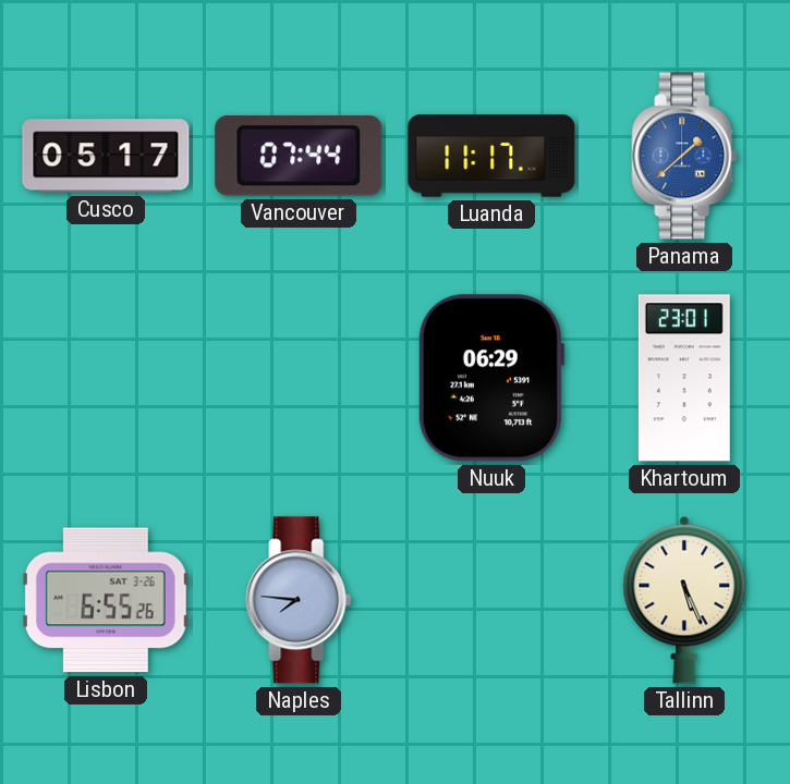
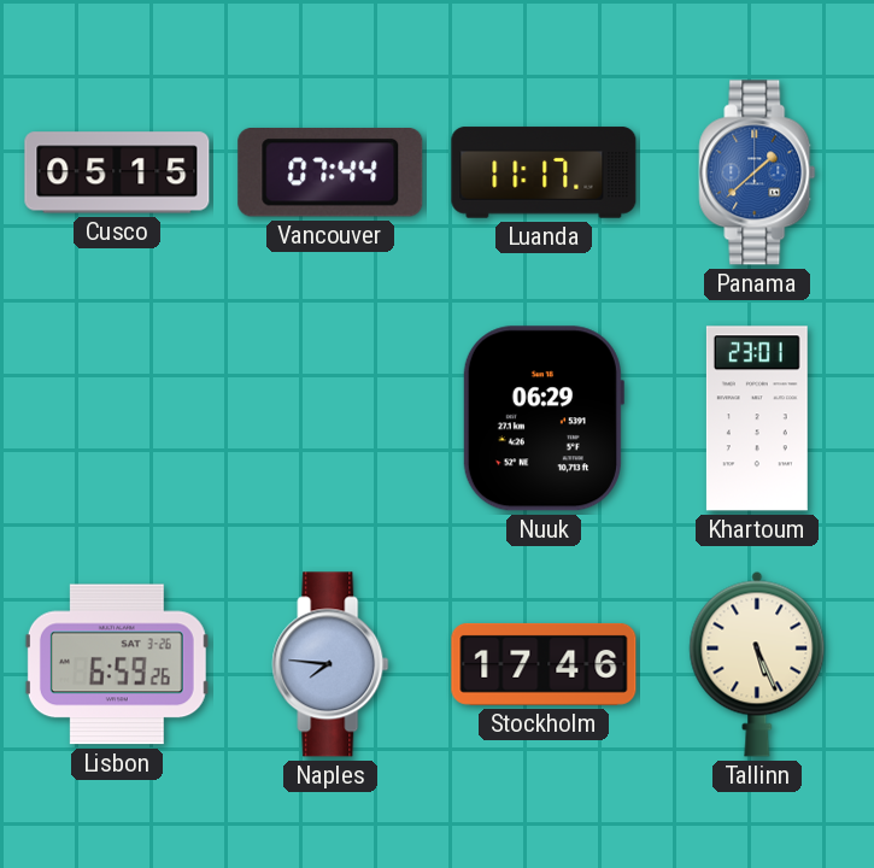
Cusco: 05:17 -> 05:15
Lisbon: 6:55 -> 6:59
Stockholm: none -> 17:46
